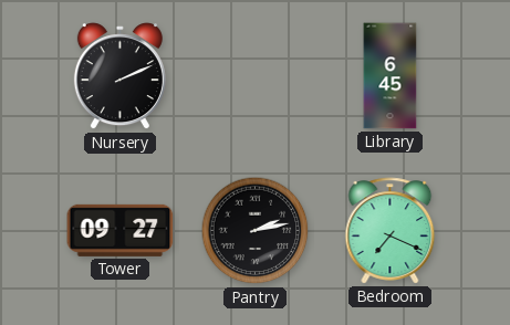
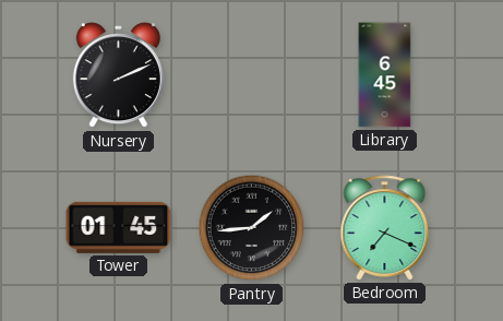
Tower: 09:27 -> 01:45
Pantry: 2:13 -> 1:44
